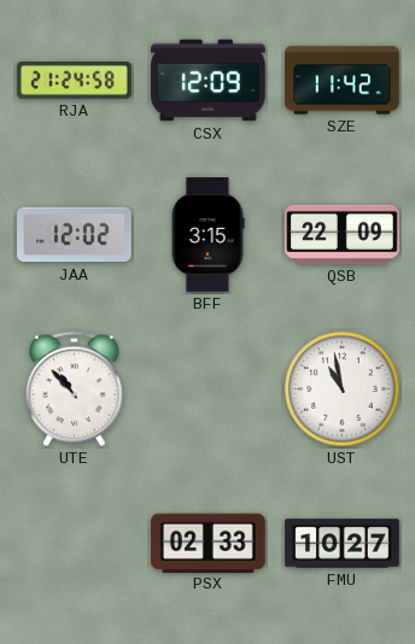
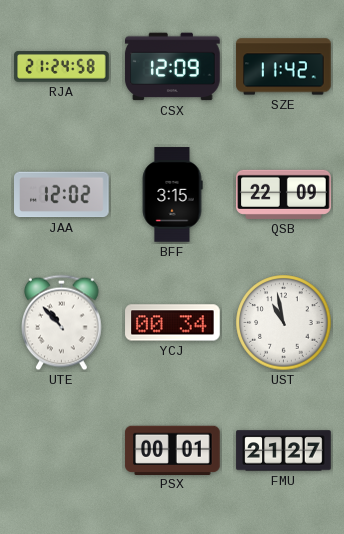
YCJ: none -> 00:34
PSX: 02:33 -> 00:01
FMU: 10:27 -> 21:27
